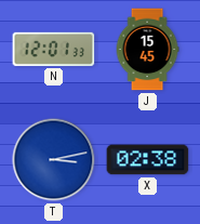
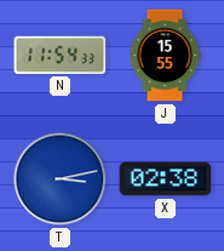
N: 12:01 -> 11:54
J: 15:45 -> 15:55
